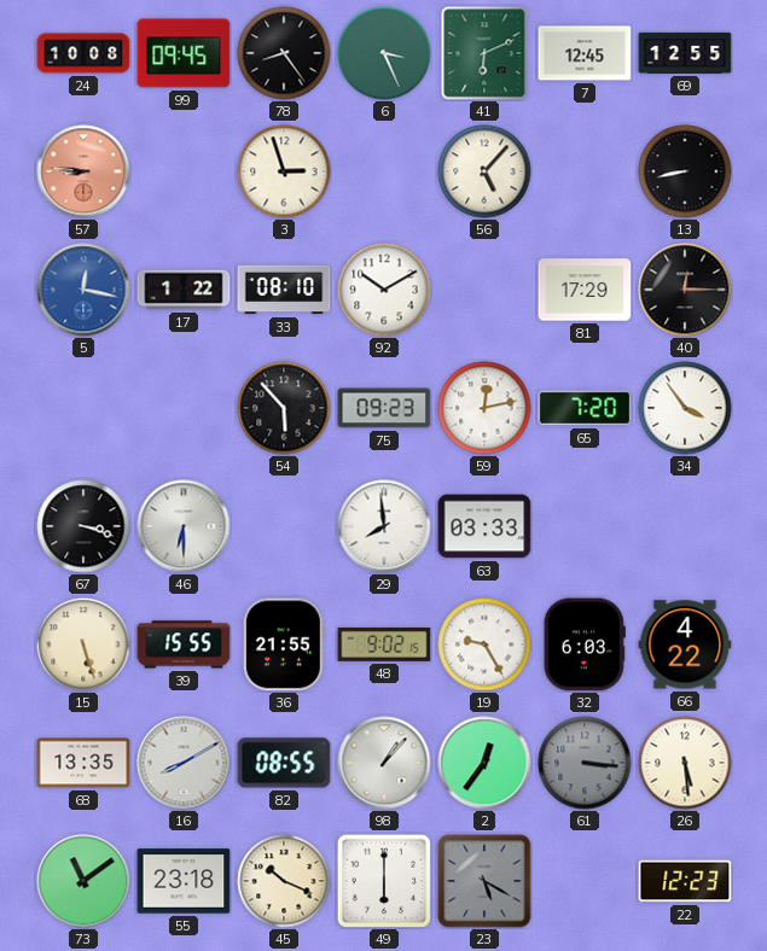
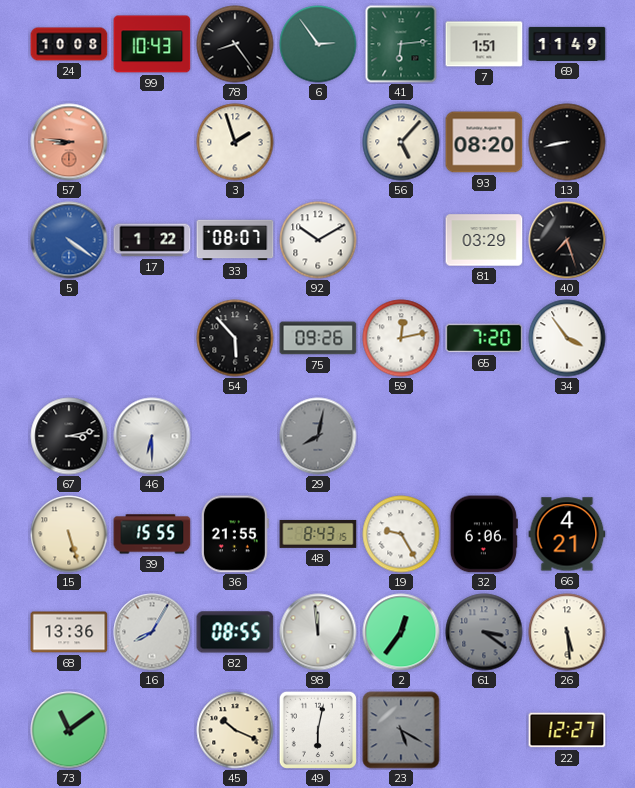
99: 09:45 -> 10:43
6: 3:26 -> 2:54
41: 6:11 -> 6:14
7: 12:45 -> 1:51
69: 12:55 -> 11:49
3: 2:57 -> 1:57
93: none -> 08:20
5: 12:17 -> 4:21
33: 08:10 -> 08:07
81: 17:29 -> 03:29
40: 12:15 -> 7:27
75: 09:23 -> 09:26
67: 3:18 -> 3:13
29: 7:59 -> 8:02
29 dial: white -> grey
63: 03:33 -> none
48: 9:02 -> 8:43
32: 6:03 -> 6:06
66: 4:22 -> 4:21
68: 13:35 -> 13:36
16: 8:10 -> 8:05
98: 1:07 -> 11:59
61: 3:16 -> 3:21
55: 23:18 -> none
49: 6:00 -> 6:02
22: 12:23 -> 12:27
